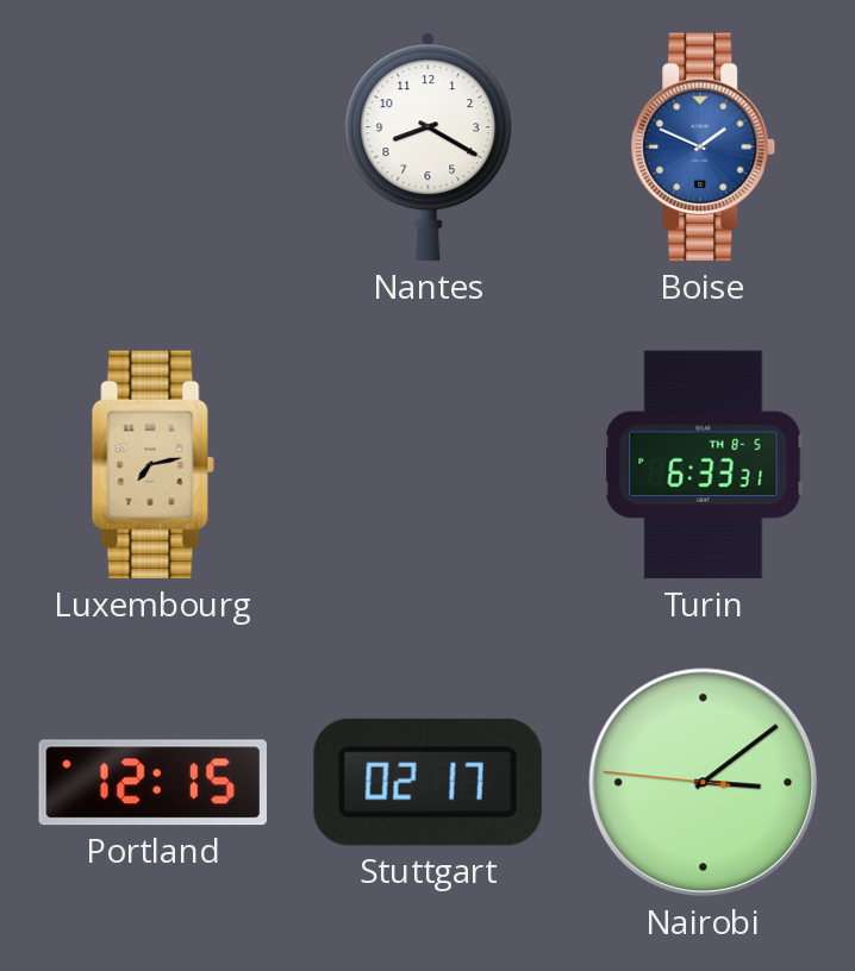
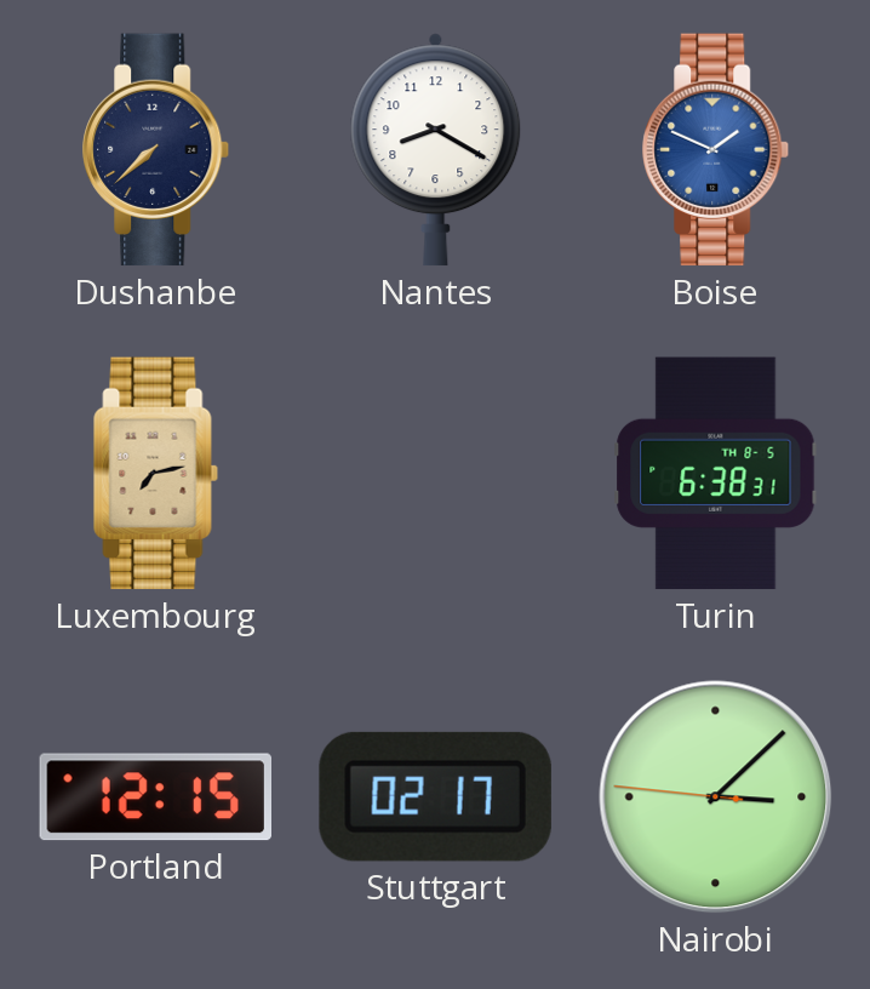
Dushanbe: none -> 7:38
Turin: 6:33 -> 6:38
Nairobi: 3:08 -> 3:07
